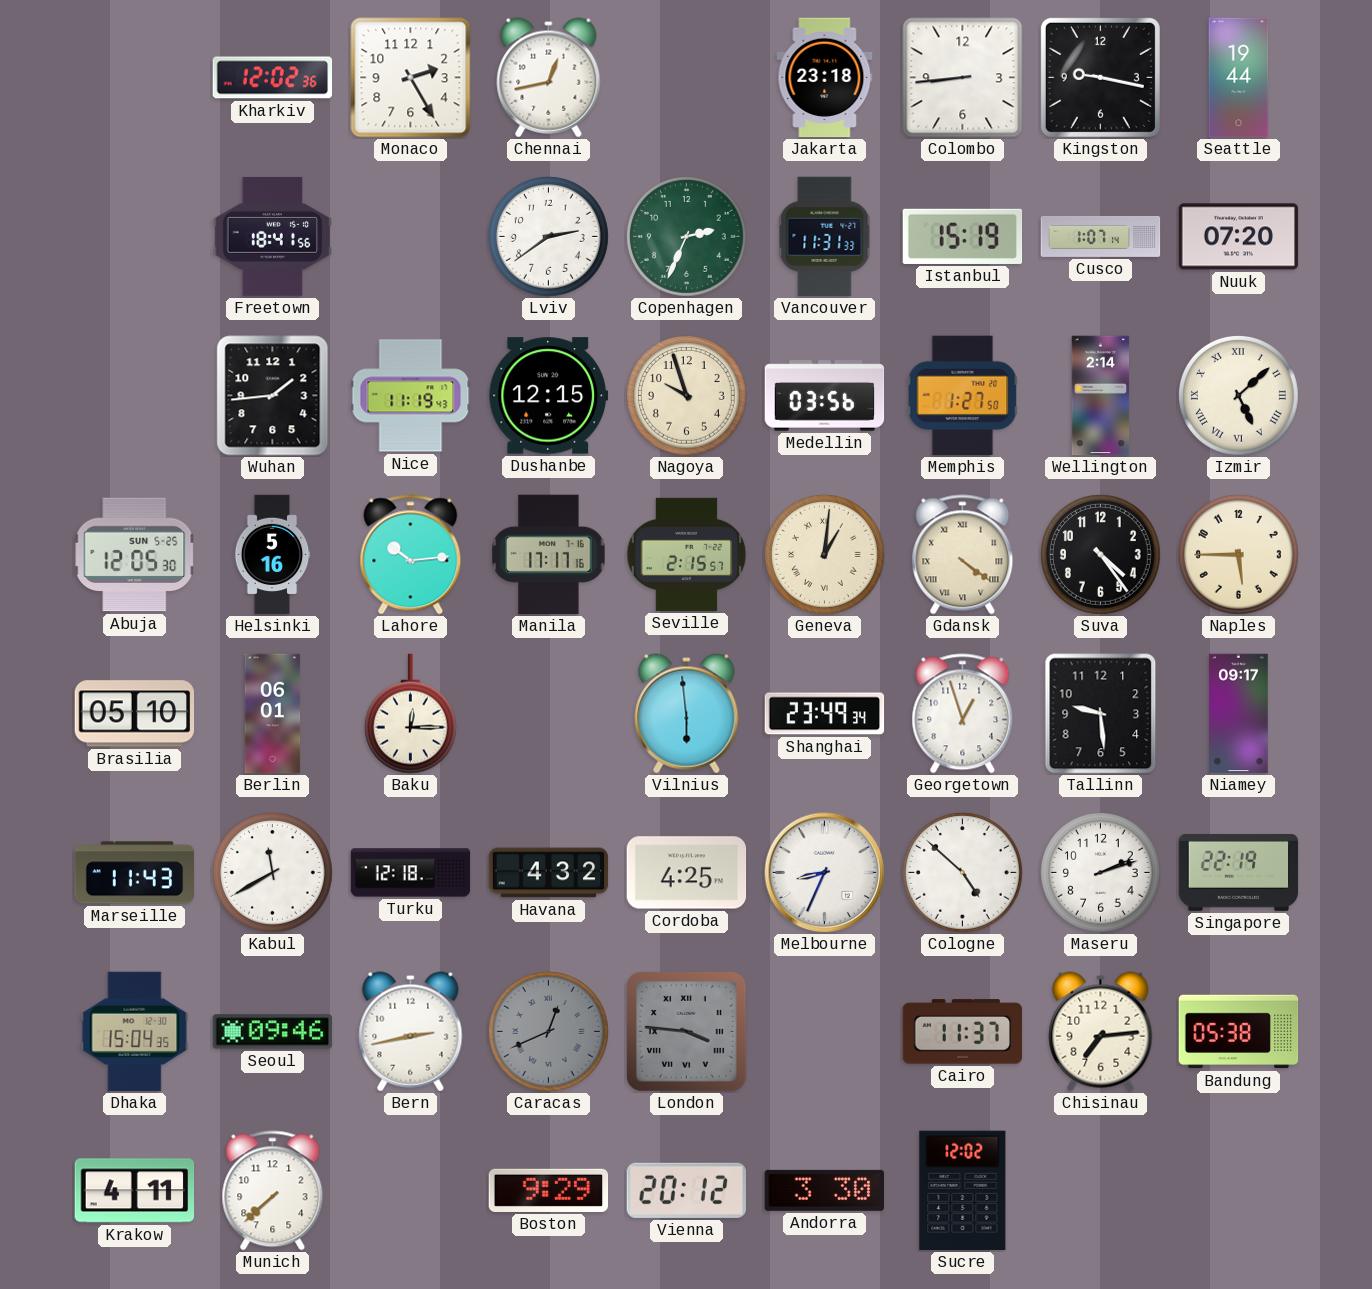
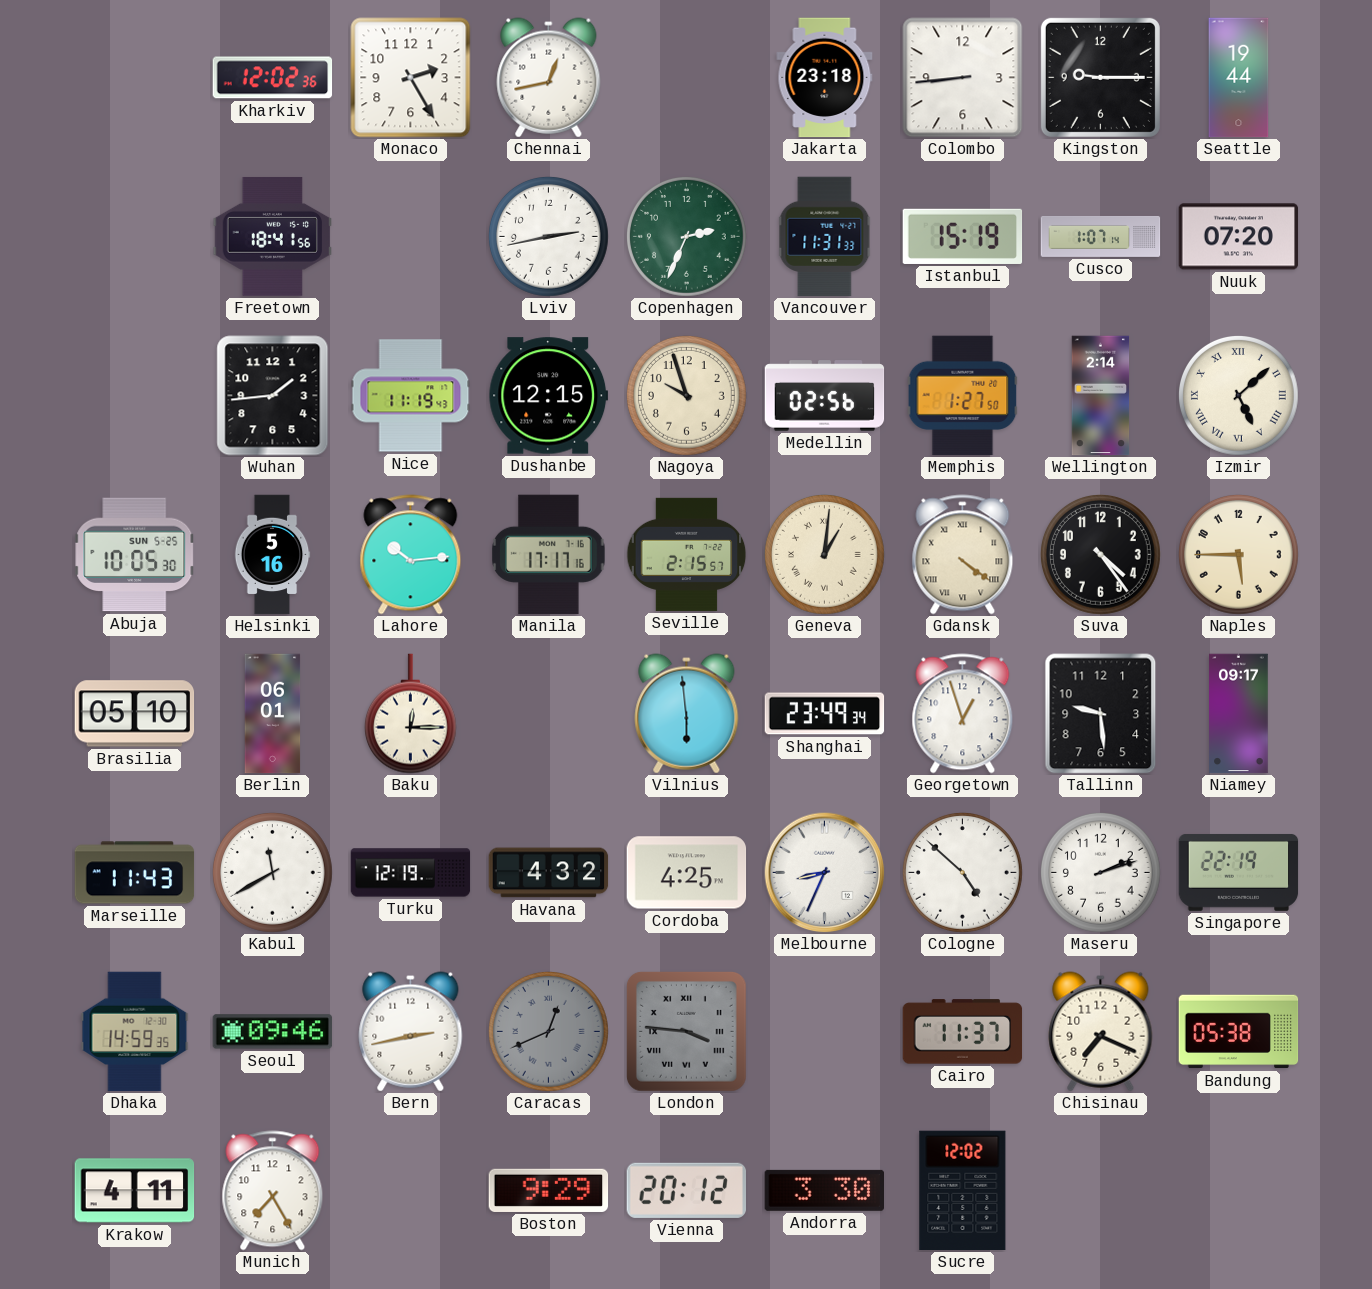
Kingston: 9:17 -> 9:15
Lviv: 2:39 -> 2:43
Medellin: 03:56 -> 02:56
Abuja: 12:05 -> 10:05
Turku: 12:18 -> 12:19
Dhaka: 15:04 -> 14:59
Chisinau: 7:14 -> 7:19
Munich: 7:38 -> 7:25
